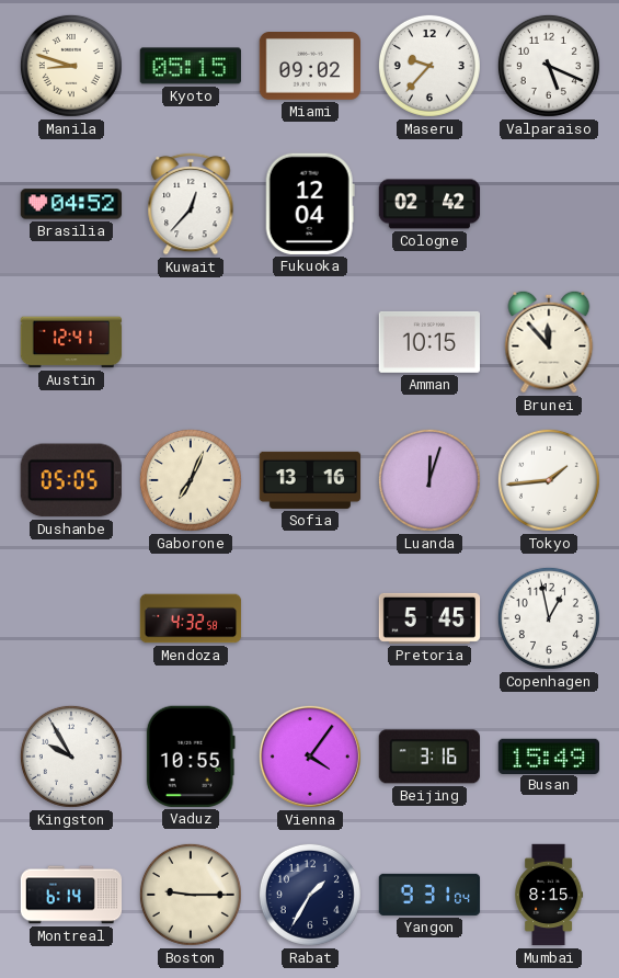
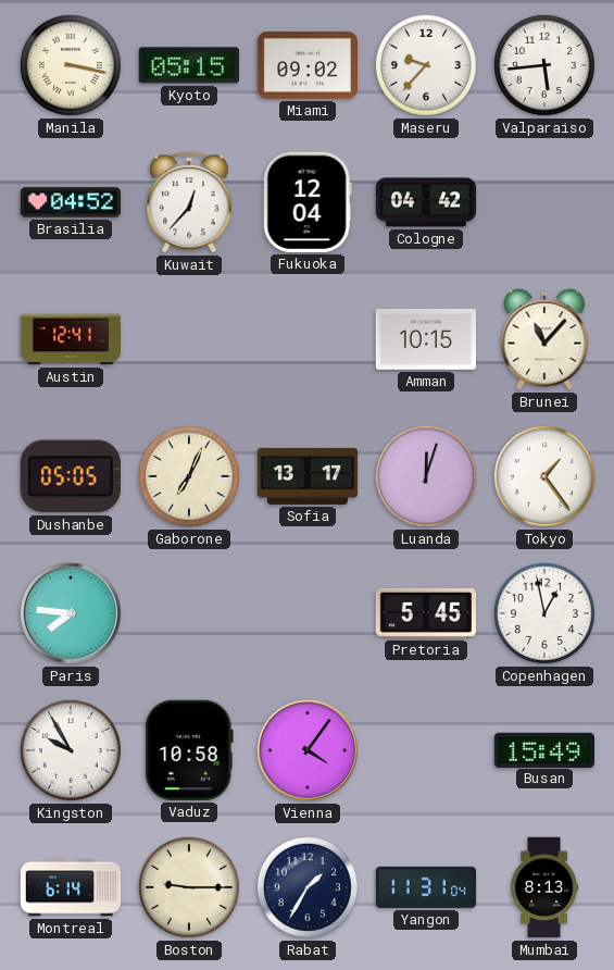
Manila: 8:48 -> 3:17
Valparaiso: 5:19 -> 5:44
Cologne: 02:42 -> 04:42
Brunei: 11:53 -> 11:07
Sofia: 13:16 -> 13:17
Tokyo: 1:44 -> 1:24
Paris: none -> 7:46
Mendoza: 4:32 -> none
Vaduz: 10:55 -> 10:58
Beijing: 3:16 -> none
Yangon: 9:31 -> 11:31
Mumbai: 8:15 -> 8:13
